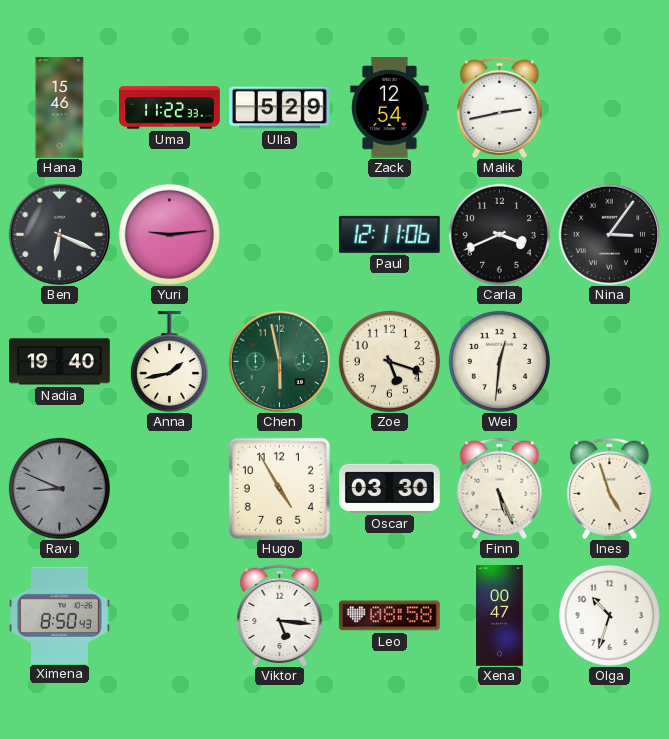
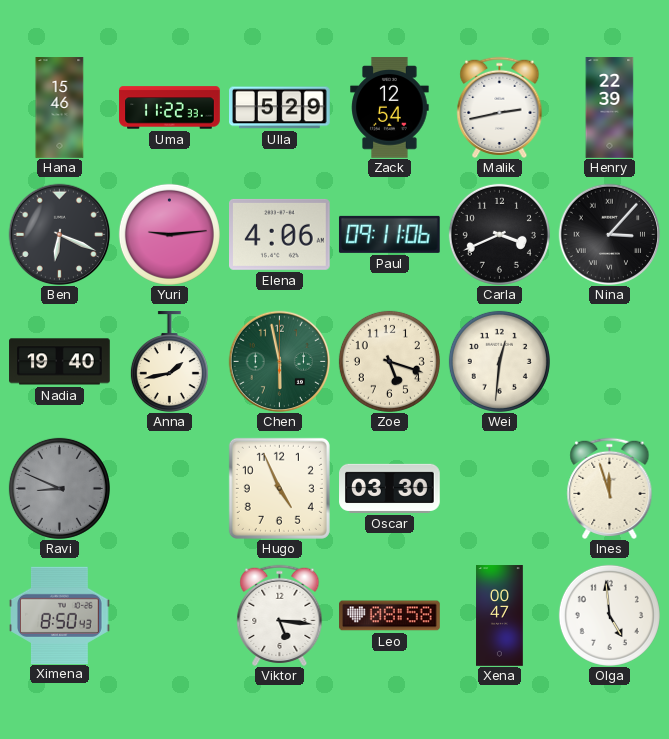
Henry: none -> 22:39
Elena: none -> 4:06
Paul: 12:11 -> 09:11
Nina: 3:06 -> 3:07
Hugo: 4:55 -> 4:56
Finn: 5:26 -> none
Ines: 4:57 -> 11:57
Olga: 10:33 -> 4:59
